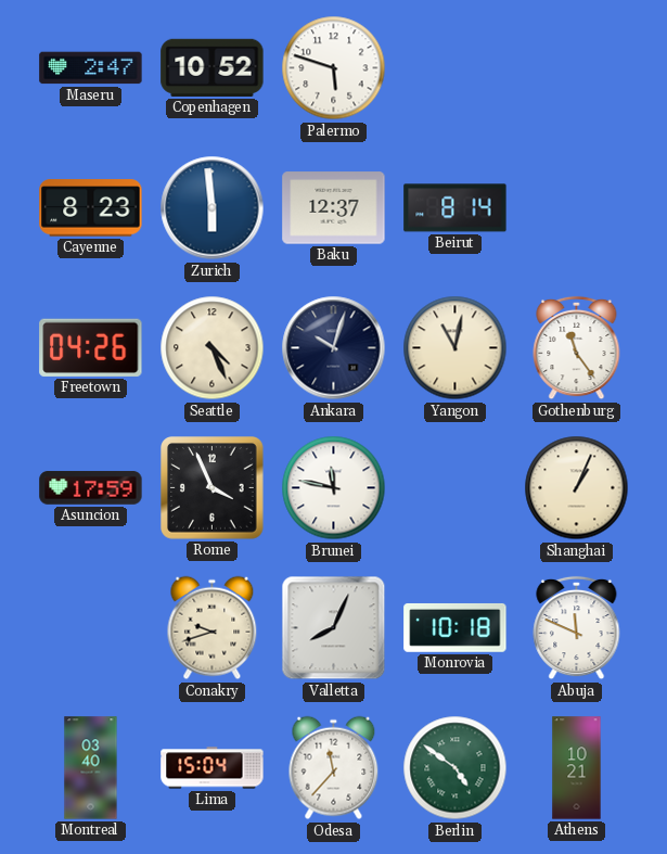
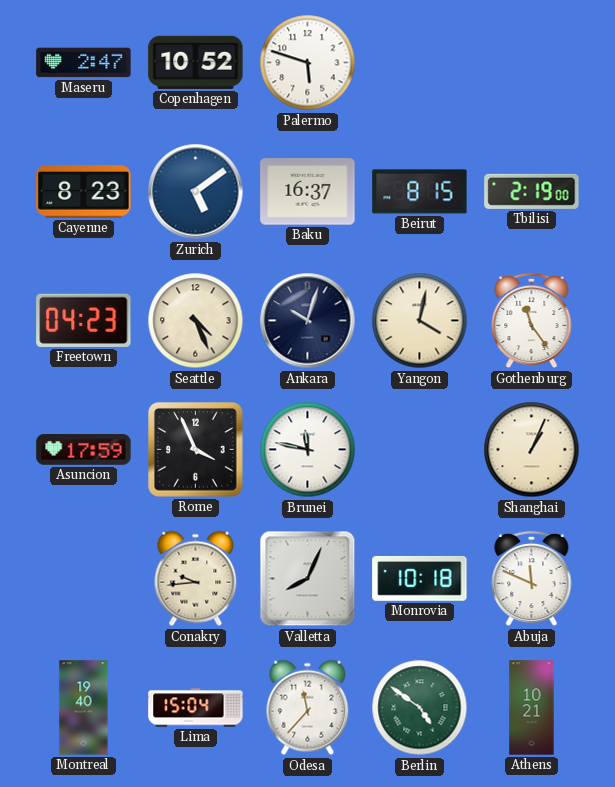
Zurich: 5:59 -> 5:09
Baku: 12:37 -> 16:37
Beirut: 8:14 -> 8:15
Tbilisi: none -> 2:19
Freetown: 04:26 -> 04:23
Yangon: 11:02 -> 4:02
Conakry: 9:42 -> 9:44
Montreal: 03:40 -> 19:40
